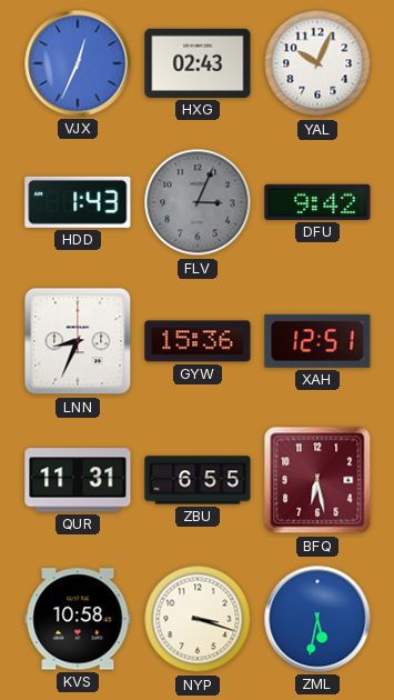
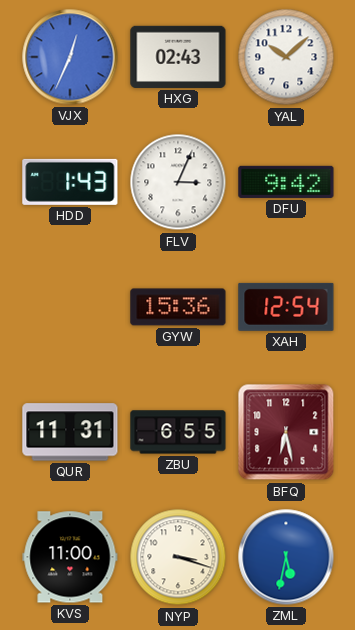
YAL: 10:04 -> 10:08
FLV dial: grey -> white
LNN: 8:34 -> none
XAH: 12:51 -> 12:54
KVS: 10:58 -> 11:00
